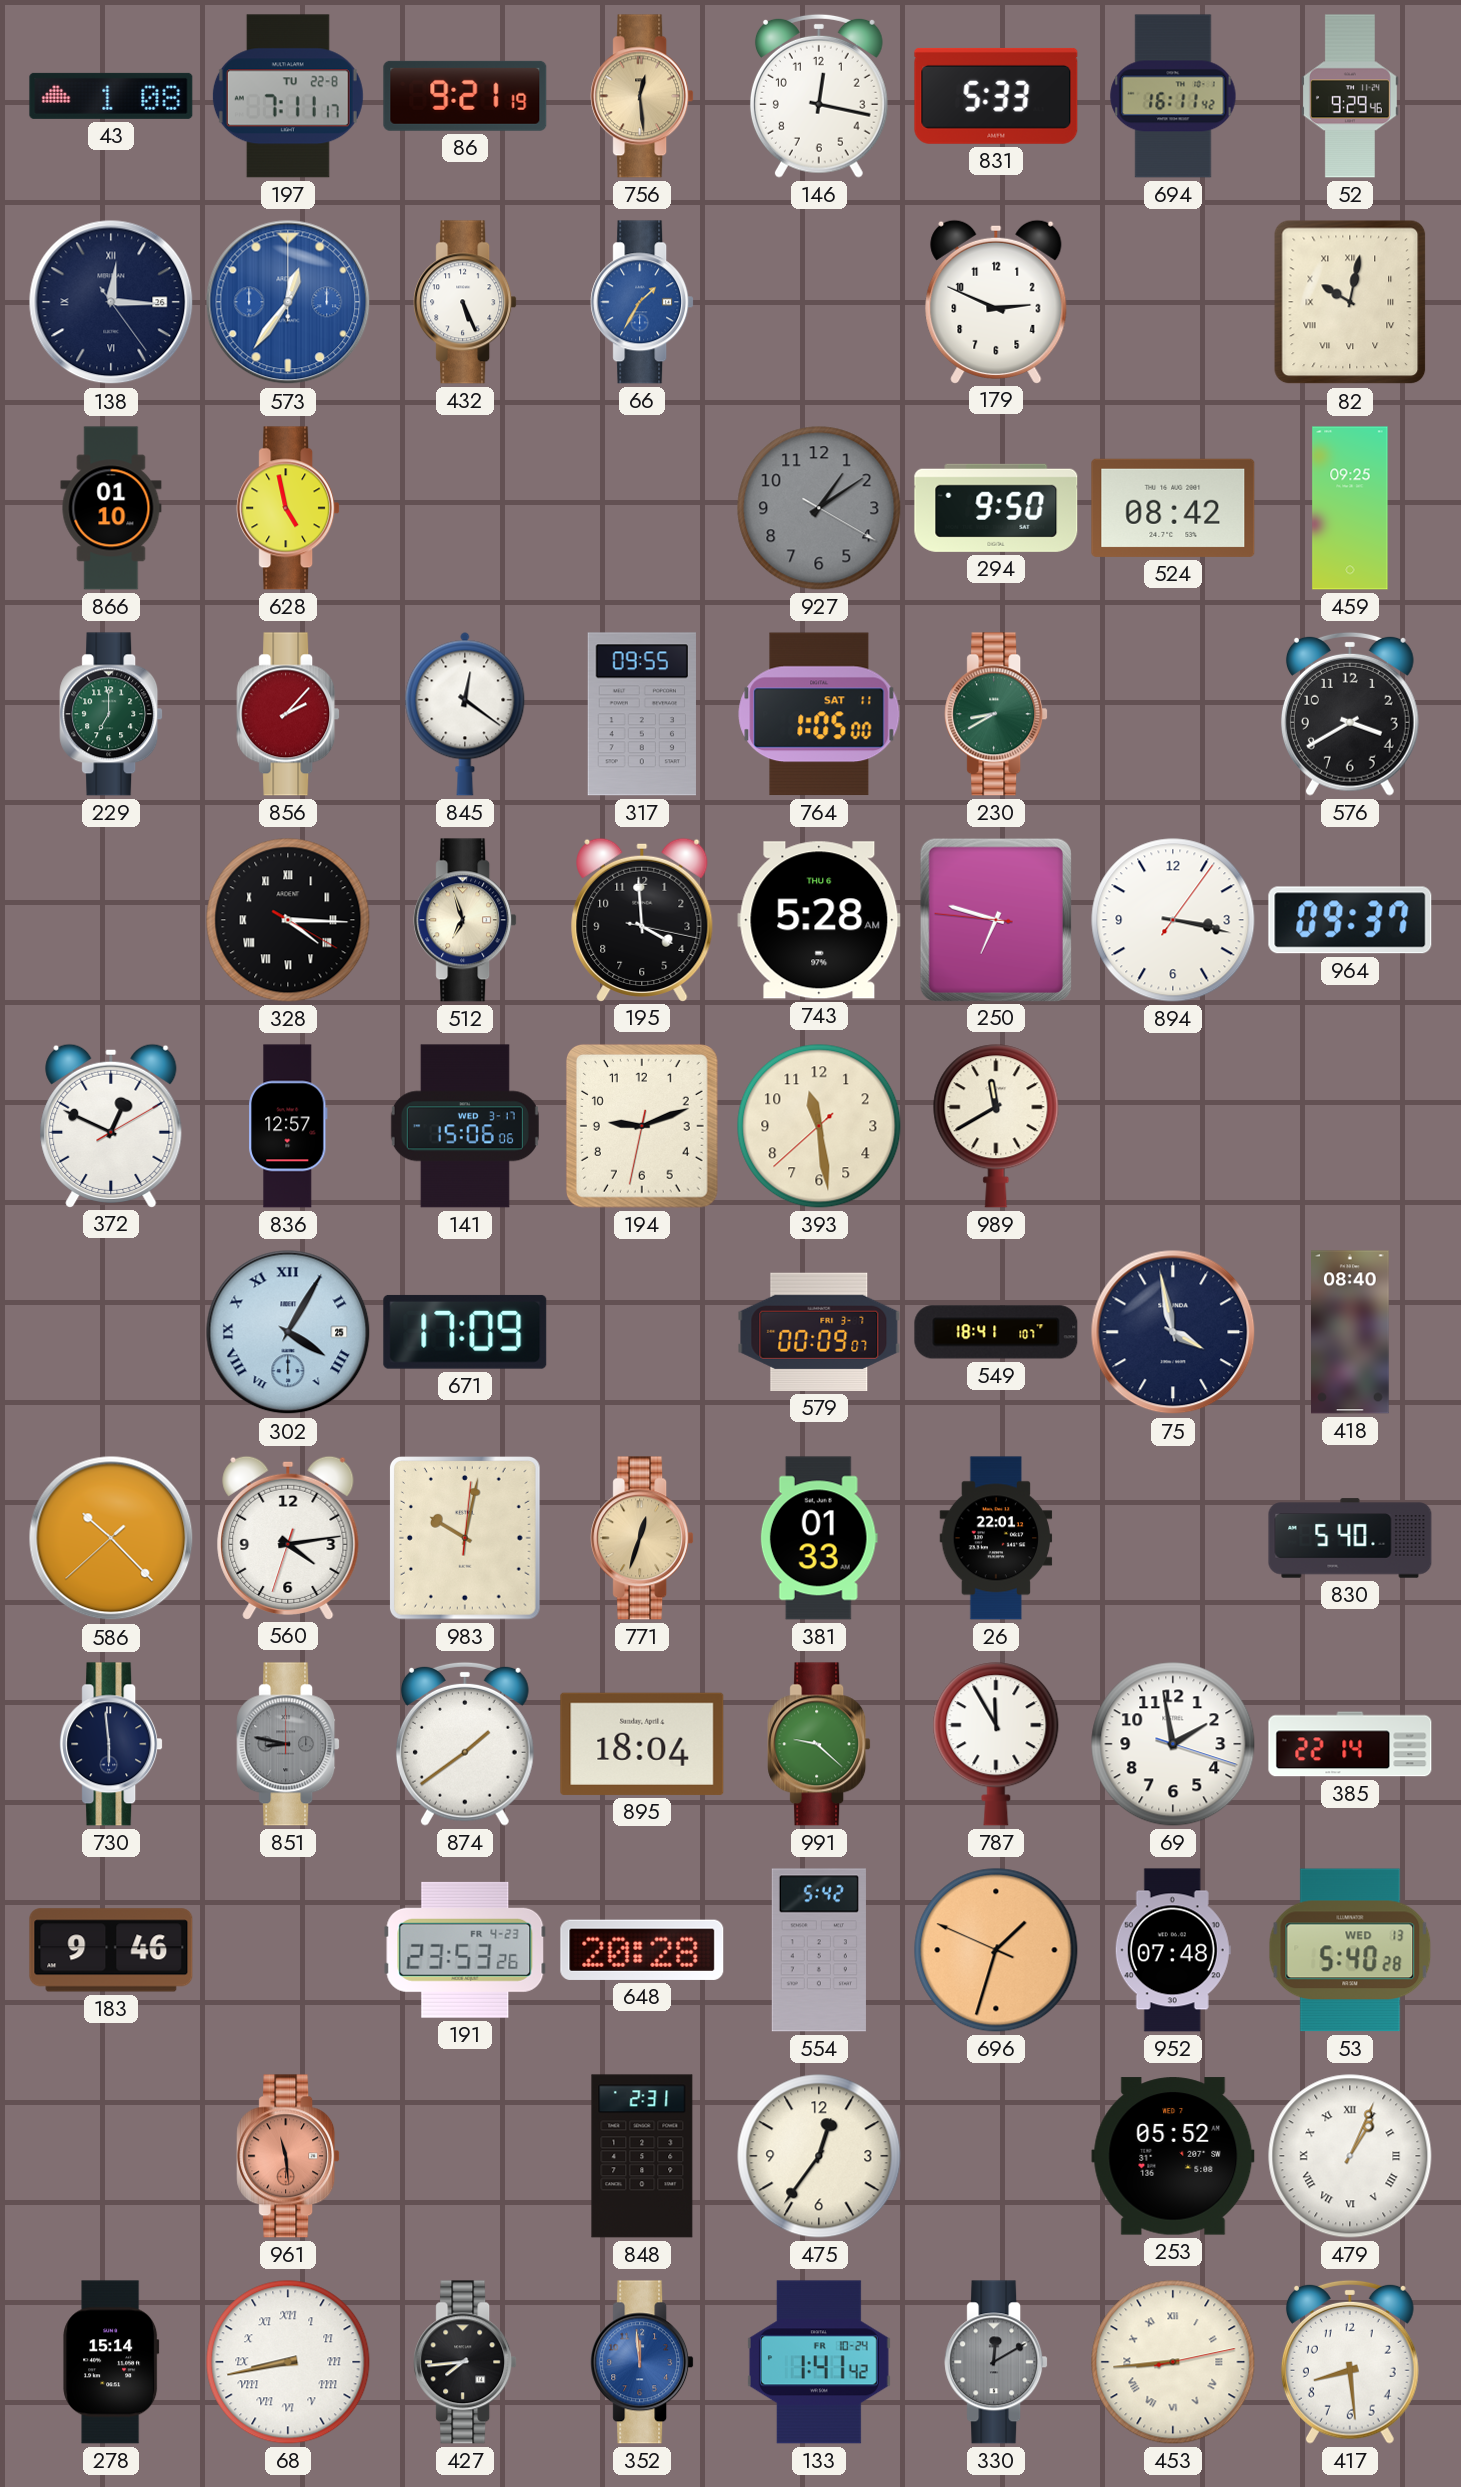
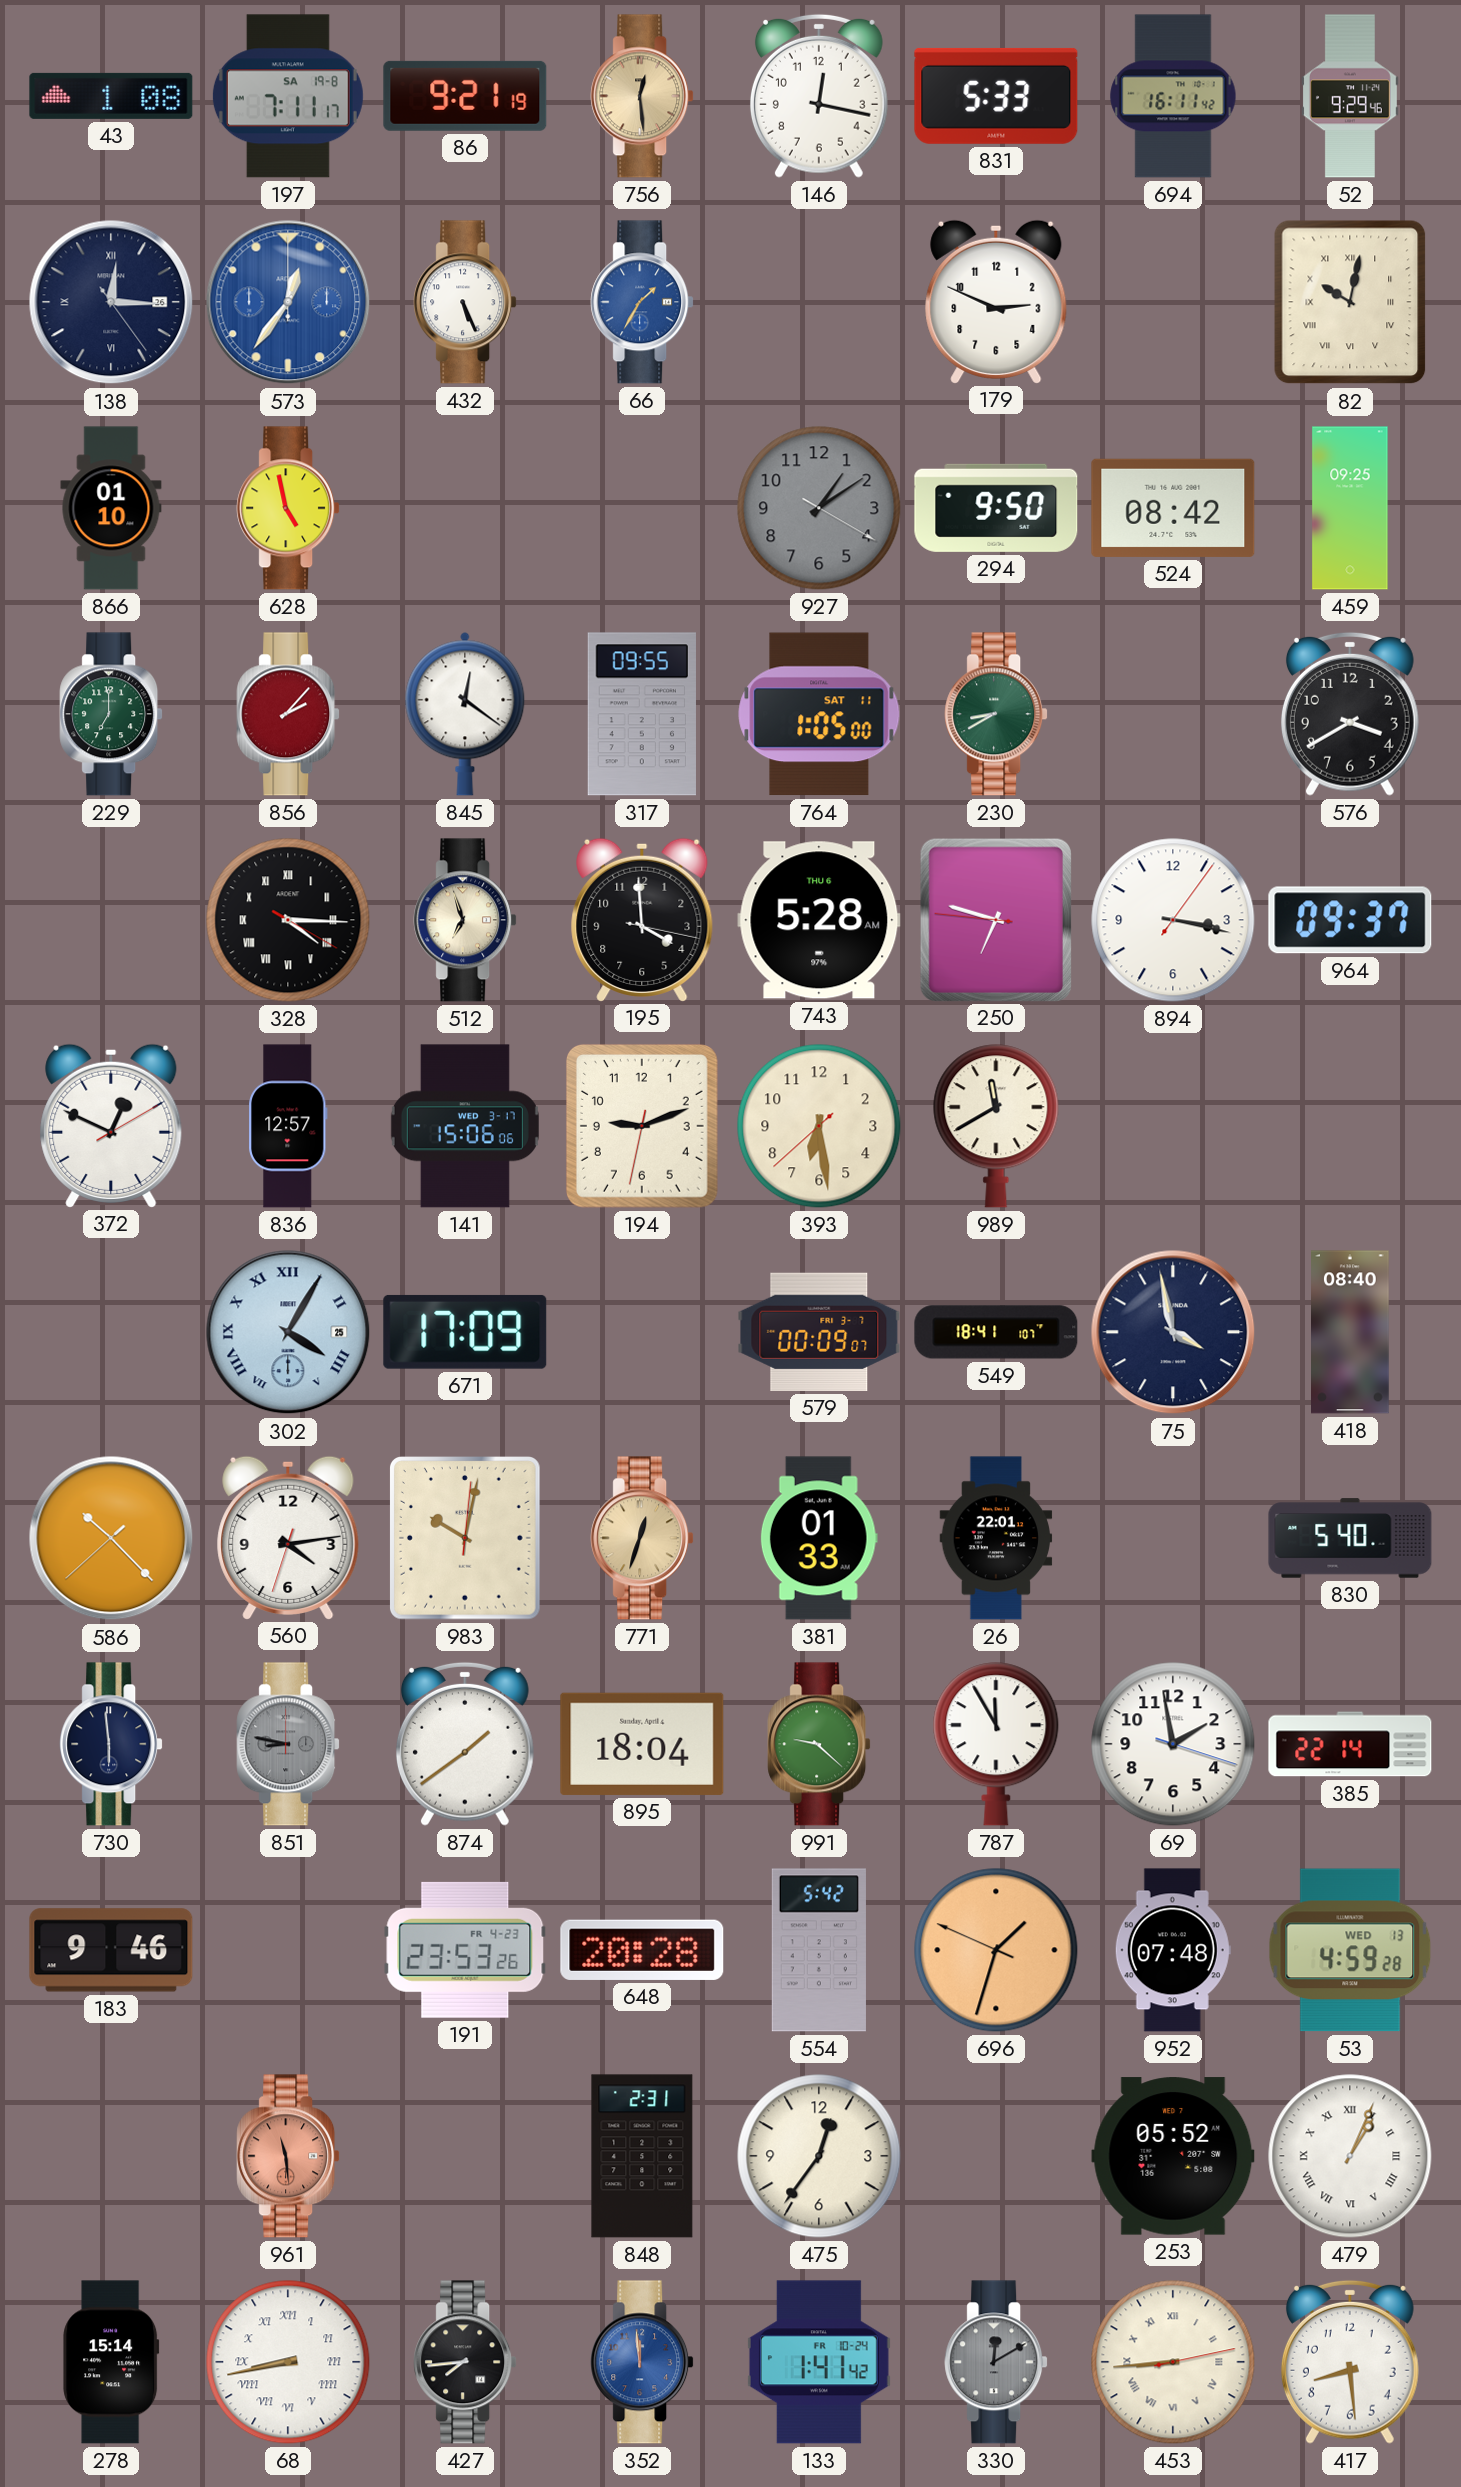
197 date: TU 22-8 -> SA 19-8
393: 11:28 -> 6:28
53: 5:40 -> 4:59
